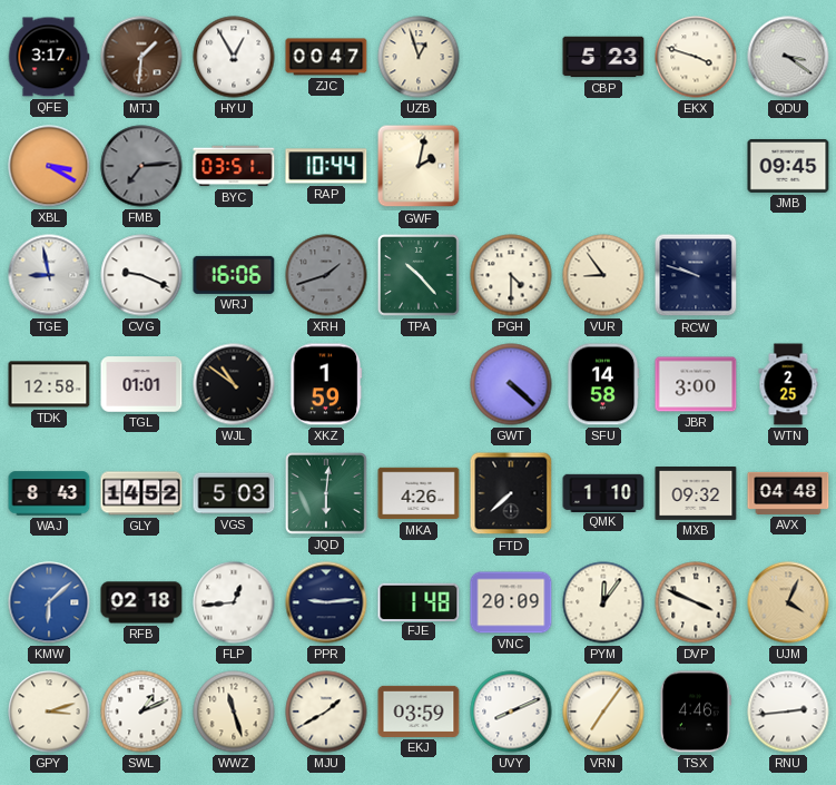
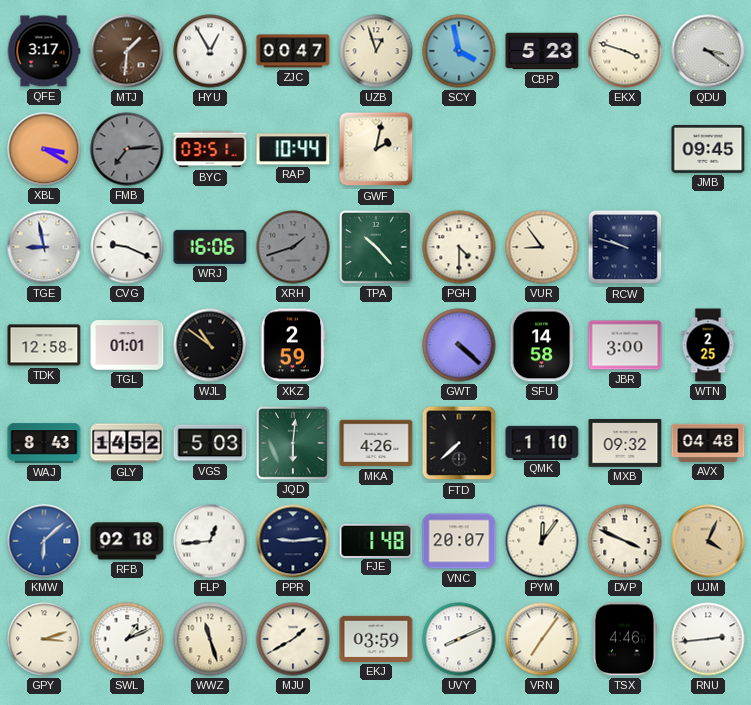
SCY: none -> 3:58
XKZ: 1:59 -> 2:59
VNC: 20:09 -> 20:07
